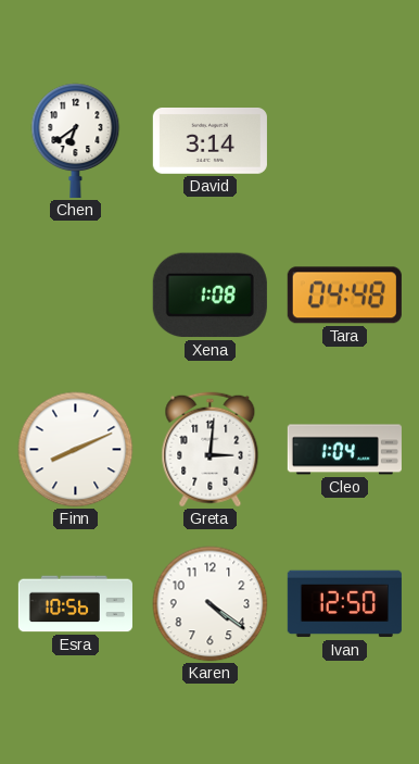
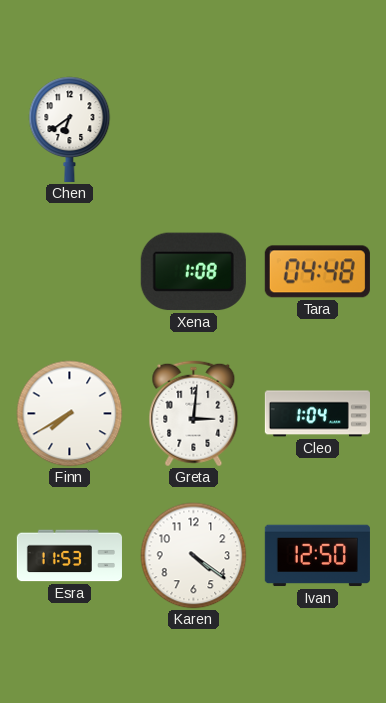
David: 3:14 -> none
Finn: 8:11 -> 7:40
Esra: 10:56 -> 11:53
